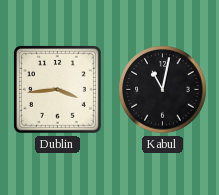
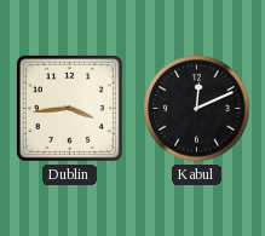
Kabul: 11:02 -> 12:11
